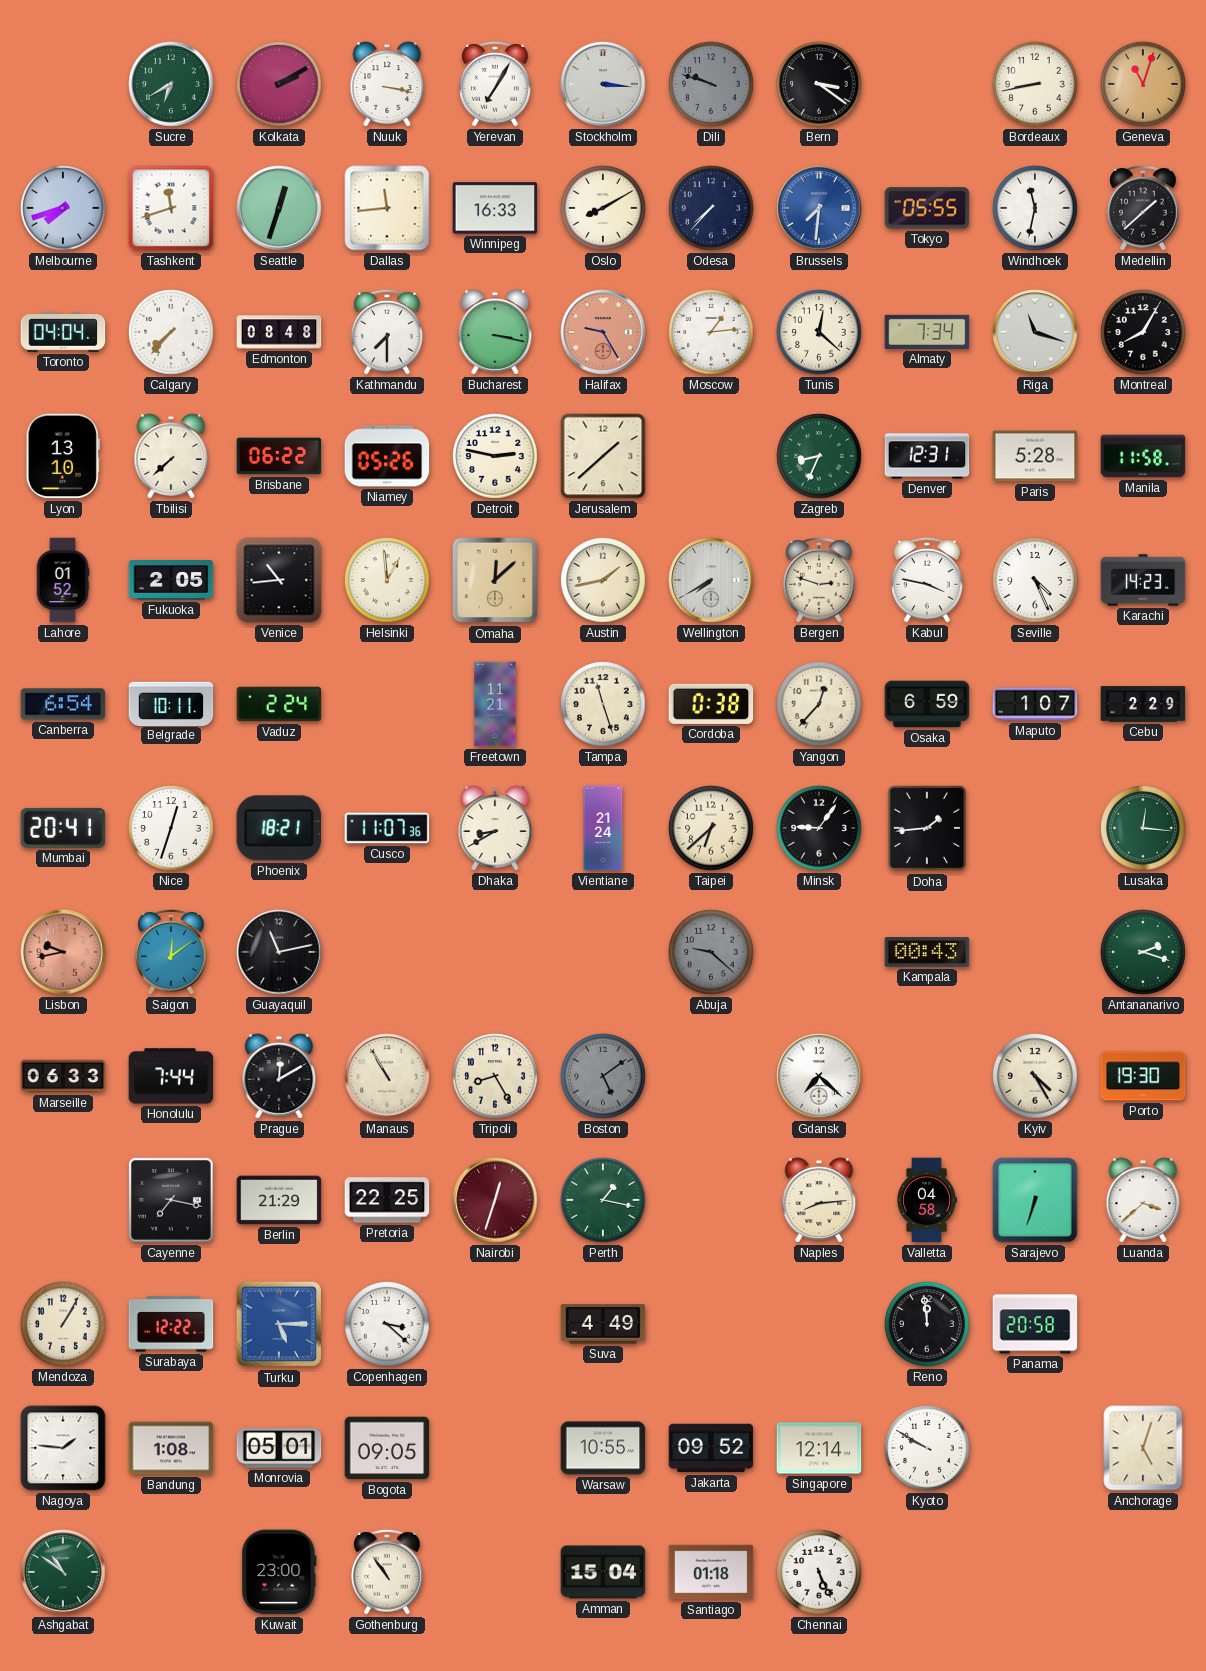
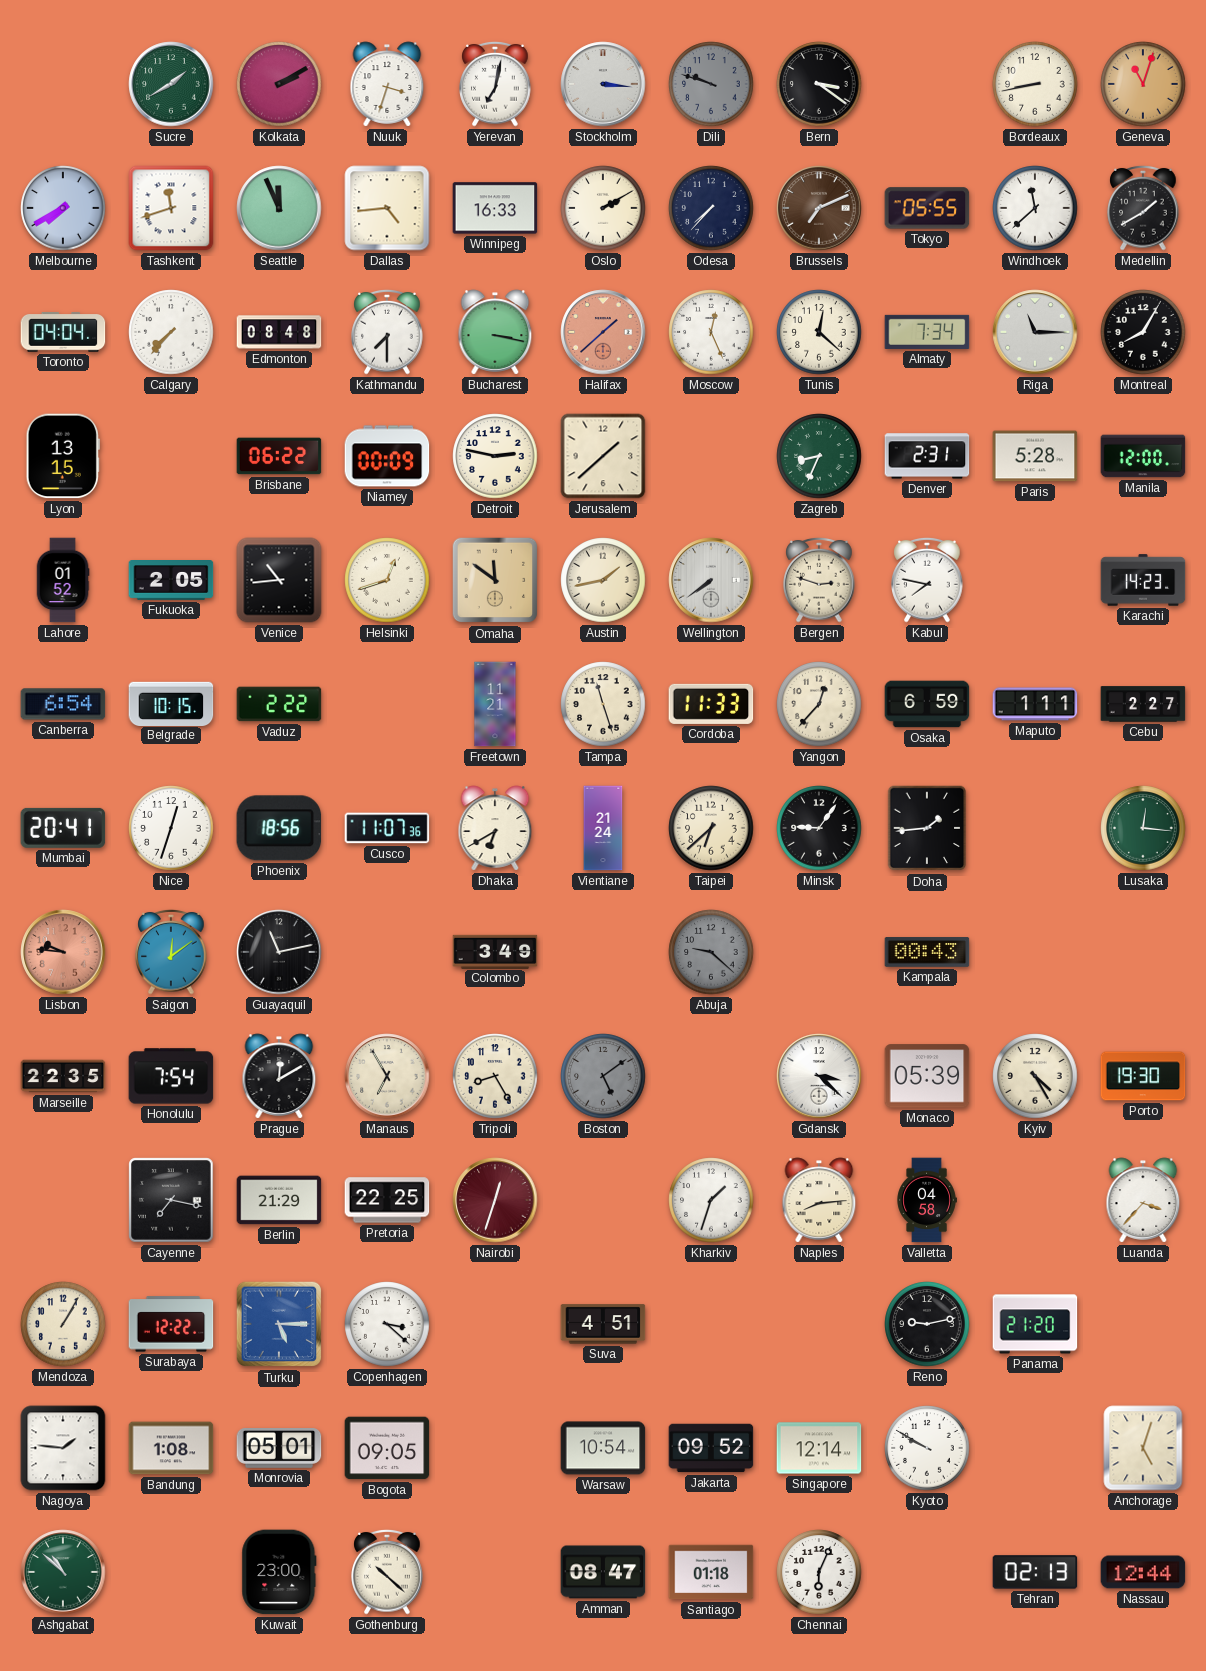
Sucre: 6:40 -> 1:40
Nuuk: 3:17 -> 3:33
Yerevan: 7:05 -> 7:02
Melbourne: 7:42 -> 7:40
Seattle: 12:33 -> 11:56
Dallas: 11:44 -> 4:44
Oslo: 8:10 -> 2:10
Brussels: 7:31 -> 7:11
Brussels dial: blue -> brown
Windhoek: 11:32 -> 11:38
Medellin: 1:38 -> 1:40
Halifax: 9:25 -> 1:38
Moscow: 1:14 -> 12:26
Riga: 11:18 -> 11:15
Lyon: 13:10 -> 13:15
Tbilisi: 7:38 -> none
Niamey: 05:26 -> 00:09
Denver: 12:31 -> 2:31
Manila: 11:58 -> 12:00
Helsinki: 12:59 -> 12:42
Omaha: 12:08 -> 11:51
Wellington: 7:40 -> 7:39
Kabul: 3:47 -> 7:47
Seville: 4:26 -> none
Belgrade: 10:11 -> 10:15
Vaduz: 2:24 -> 2:22
Cordoba: 0:38 -> 11:33
Maputo: 1:07 -> 1:11
Cebu: 2:29 -> 2:27
Phoenix: 18:21 -> 18:56
Dhaka: 8:40 -> 6:40
Lisbon: 9:43 -> 9:46
Colombo: none -> 3:49
Antananarivo: 2:18 -> none
Marseille: 06:33 -> 22:35
Honolulu: 7:44 -> 7:54
Manaus: 10:55 -> 6:55
Gdansk: 7:22 -> 3:22
Monaco: none -> 05:39
Perth: 1:17 -> none
Kharkiv: none -> 1:33
Sarajevo: 6:33 -> none
Luanda: 3:38 -> 3:37
Suva: 4:49 -> 4:51
Reno: 11:59 -> 9:13
Panama: 20:58 -> 21:20
Warsaw: 10:55 -> 10:54
Ashgabat: 10:51 -> 10:52
Gothenburg: 10:54 -> 10:22
Amman: 15:04 -> 08:47
Chennai: 5:26 -> 6:04
Tehran: none -> 02:13
Nassau: none -> 12:44
